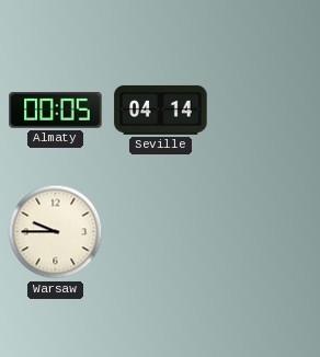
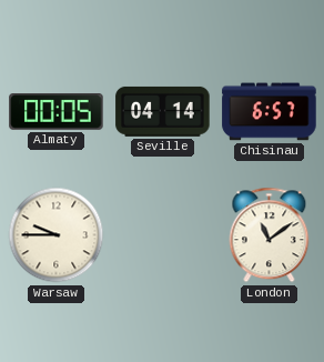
Chisinau: none -> 6:57
London: none -> 11:09
